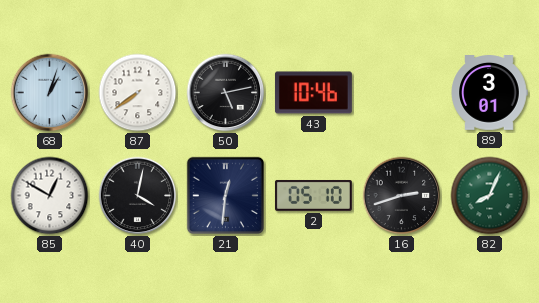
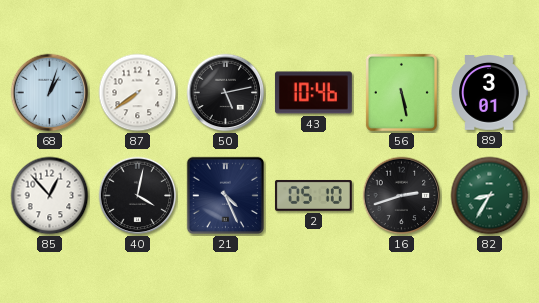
56: none -> 5:28
85: 12:50 -> 12:53
21: 12:31 -> 4:26
82: 8:04 -> 8:35
